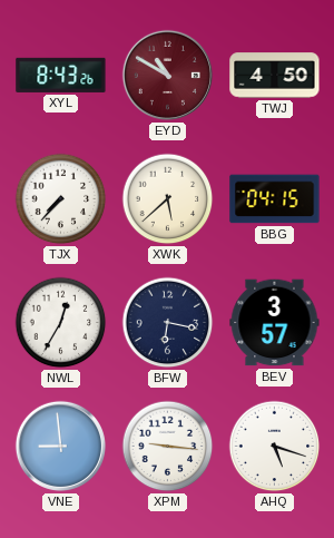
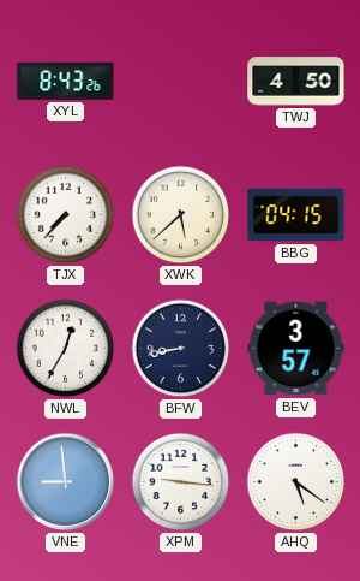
EYD: 10:50 -> none
BFW: 6:17 -> 8:43
AHQ: 5:18 -> 5:21
